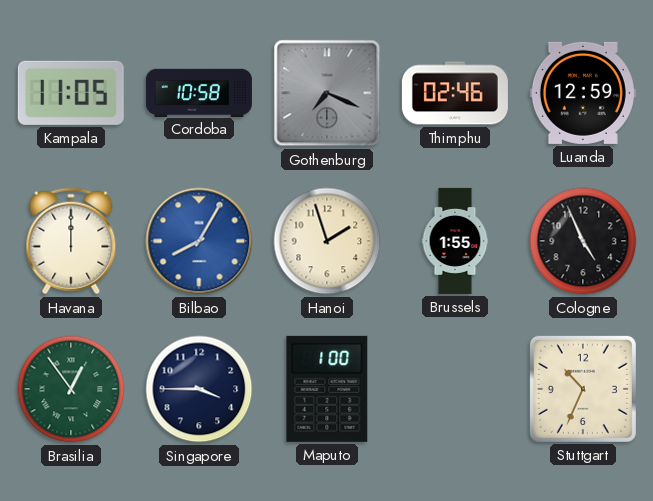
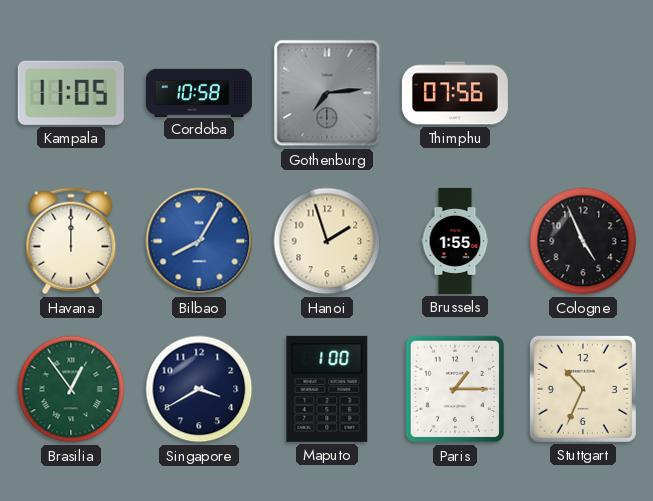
Gothenburg: 7:19 -> 7:14
Thimphu: 02:46 -> 07:56
Luanda: 12:59 -> none
Singapore: 3:45 -> 3:40
Paris: none -> 1:15
